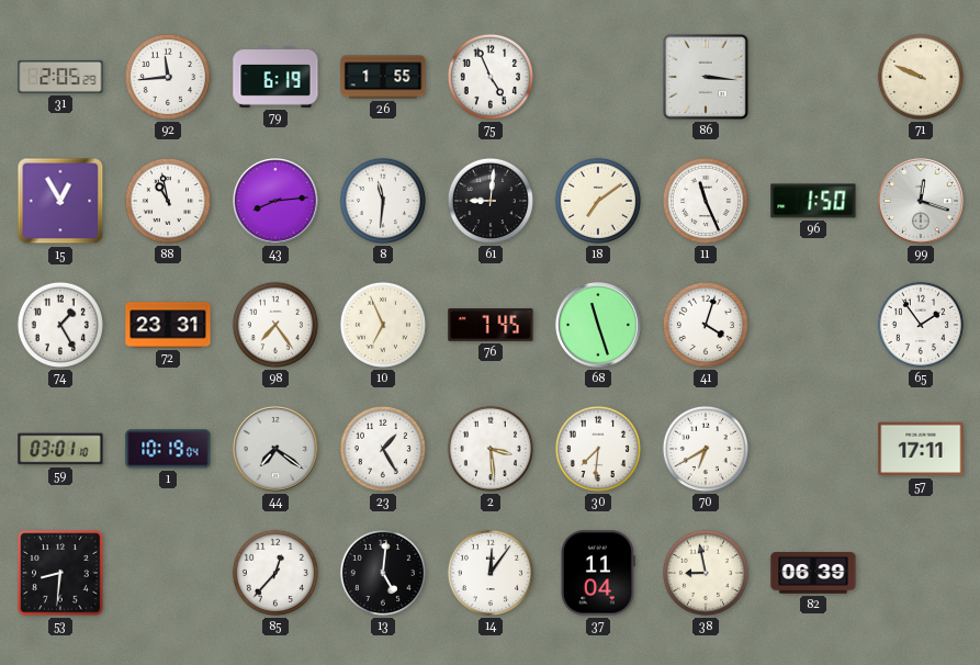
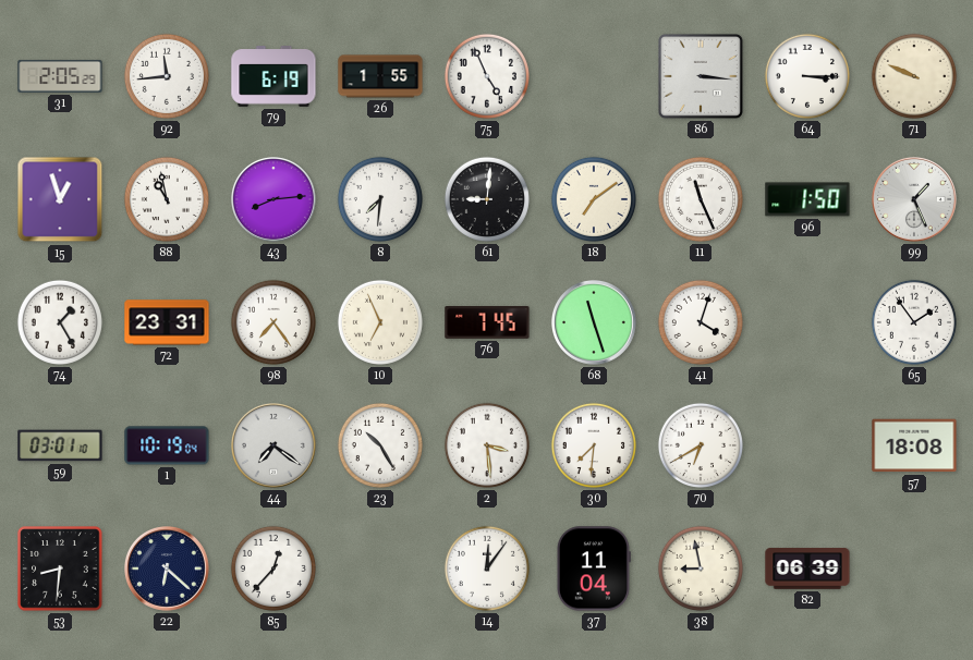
64: none -> 3:15
15: 12:55 -> 12:57
8: 11:31 -> 7:31
99: 12:18 -> 1:26
23: 1:25 -> 10:25
57: 17:11 -> 18:08
22: none -> 6:22
13: 5:01 -> none
